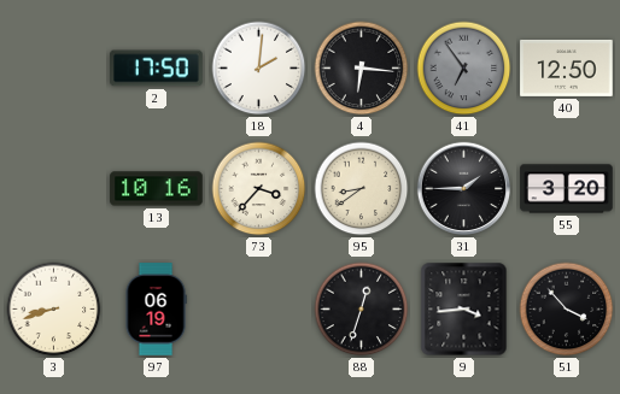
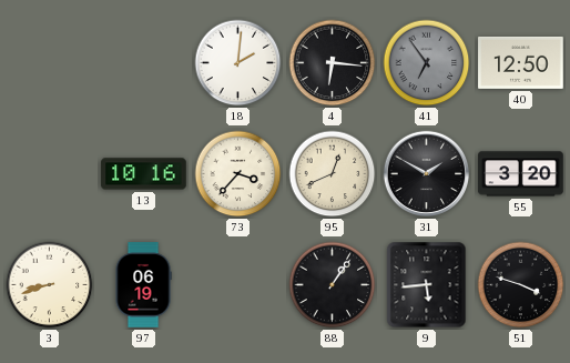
2: 17:50 -> none
95: 8:39 -> 12:41
31: 1:45 -> 1:50
88: 12:33 -> 1:06
9: 3:44 -> 5:44
51: 3:53 -> 3:48
